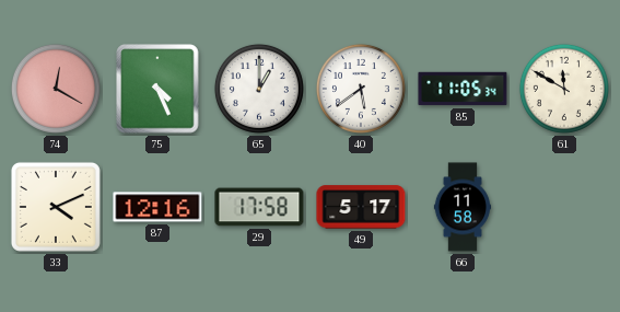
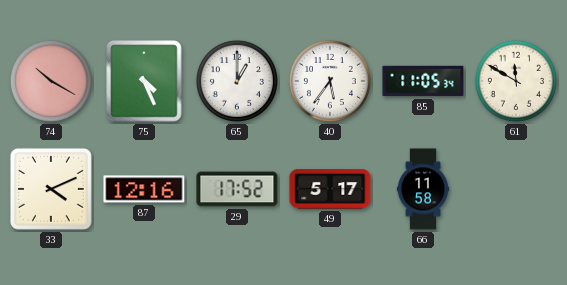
74: 12:20 -> 10:20
40: 5:39 -> 5:36
29: 17:58 -> 17:52
